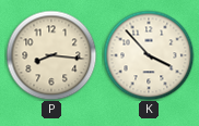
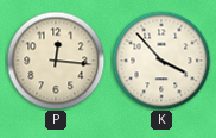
P: 8:16 -> 12:16
